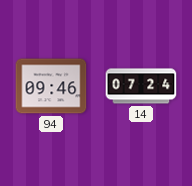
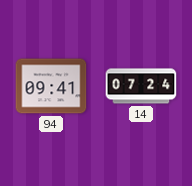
94: 09:46 -> 09:41
